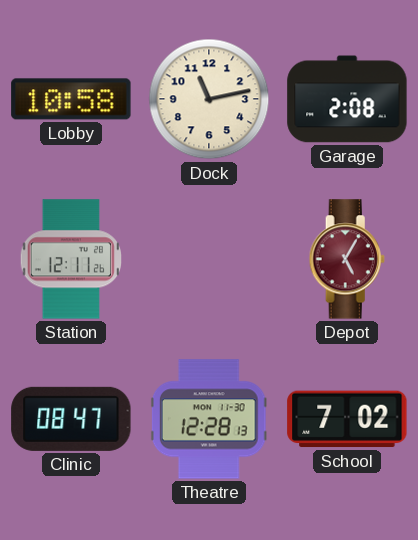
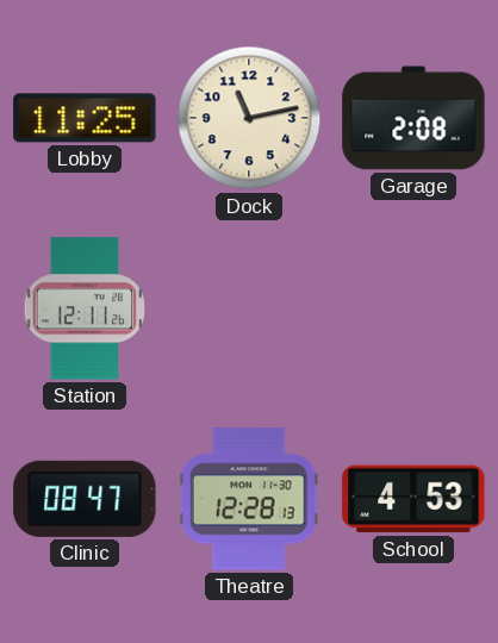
Lobby: 10:58 -> 11:25
Depot: 5:05 -> none
School: 7:02 -> 4:53
